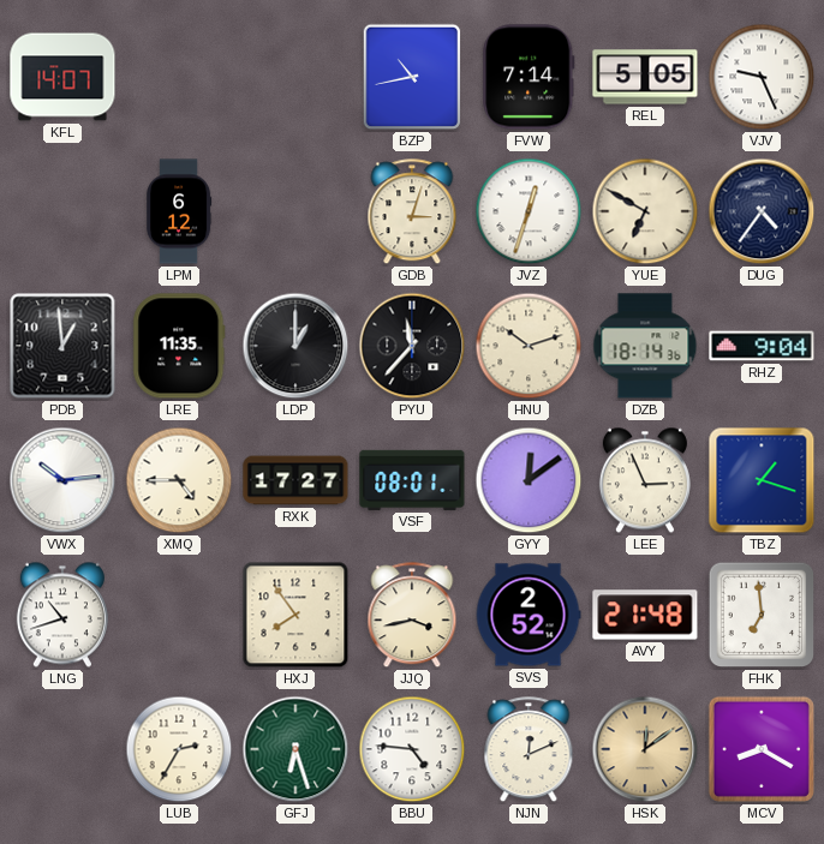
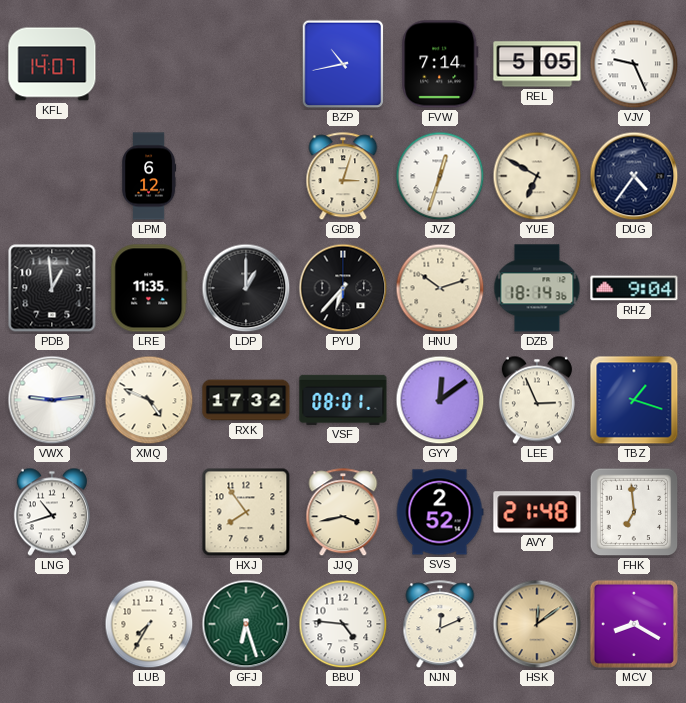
PYU: 11:37 -> 6:37
VWX: 10:14 -> 9:14
XMQ: 4:45 -> 4:49
RXK: 17:27 -> 17:32
LUB: 2:35 -> 7:35
